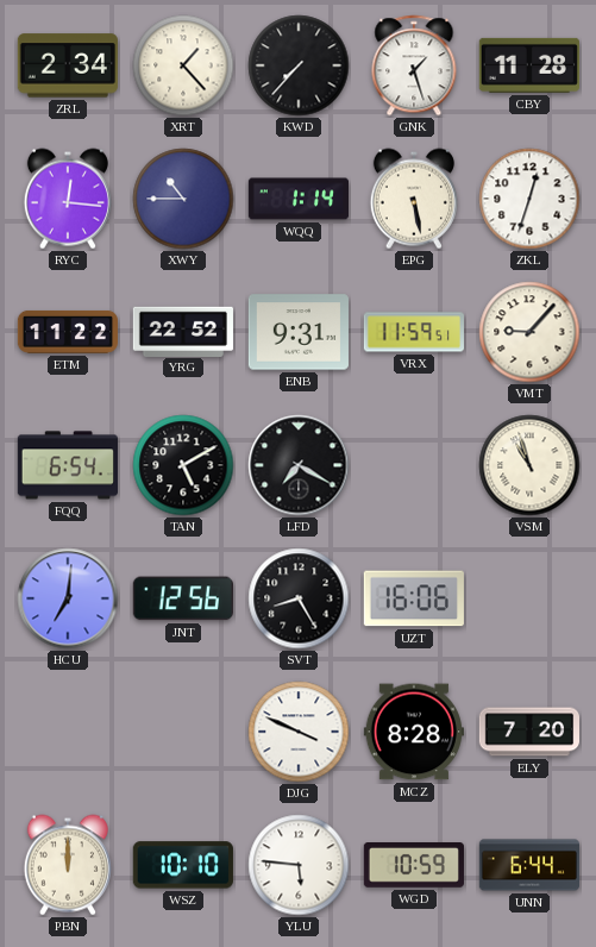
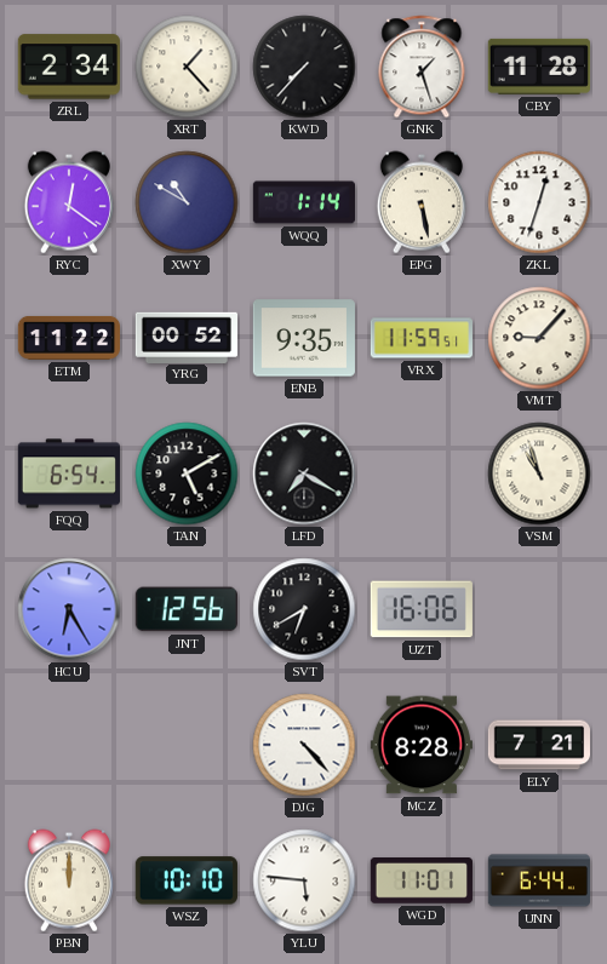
RYC: 12:16 -> 12:21
XWY: 10:45 -> 10:50
YRG: 22:52 -> 00:52
ENB: 9:31 -> 9:35
HCU: 7:01 -> 6:25
SVT: 8:25 -> 6:40
DJG: 3:49 -> 4:23
ELY: 7:20 -> 7:21
WGD: 10:59 -> 11:01
